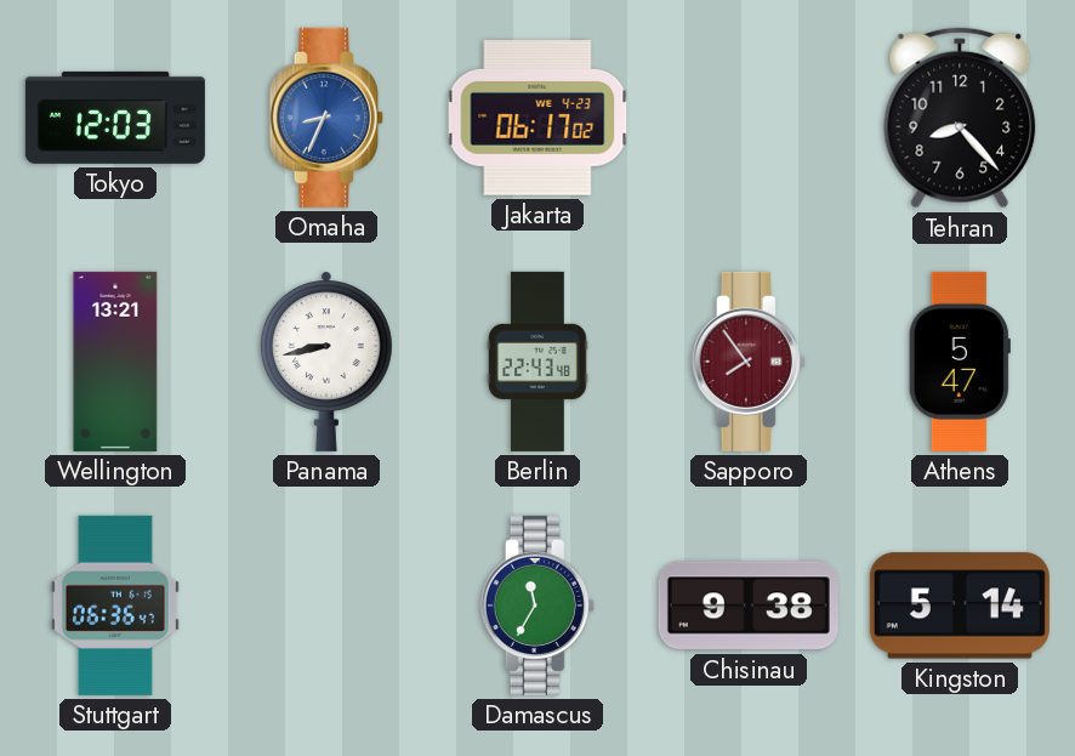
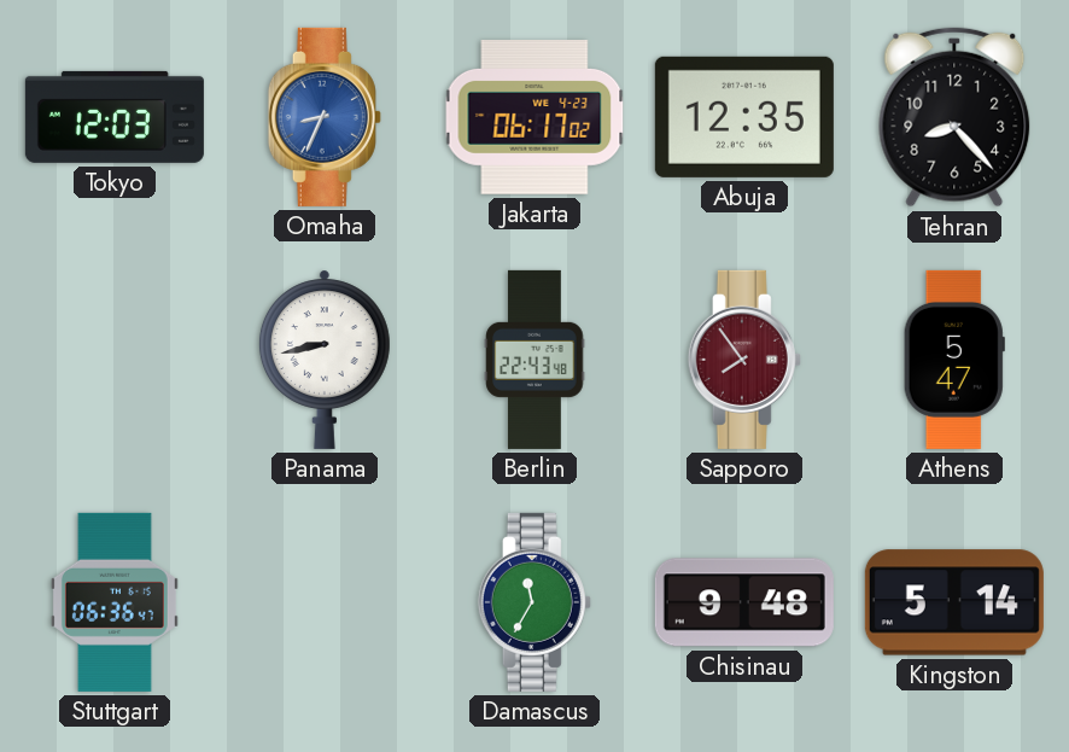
Abuja: none -> 12:35
Wellington: 13:21 -> none
Chisinau: 9:38 -> 9:48
